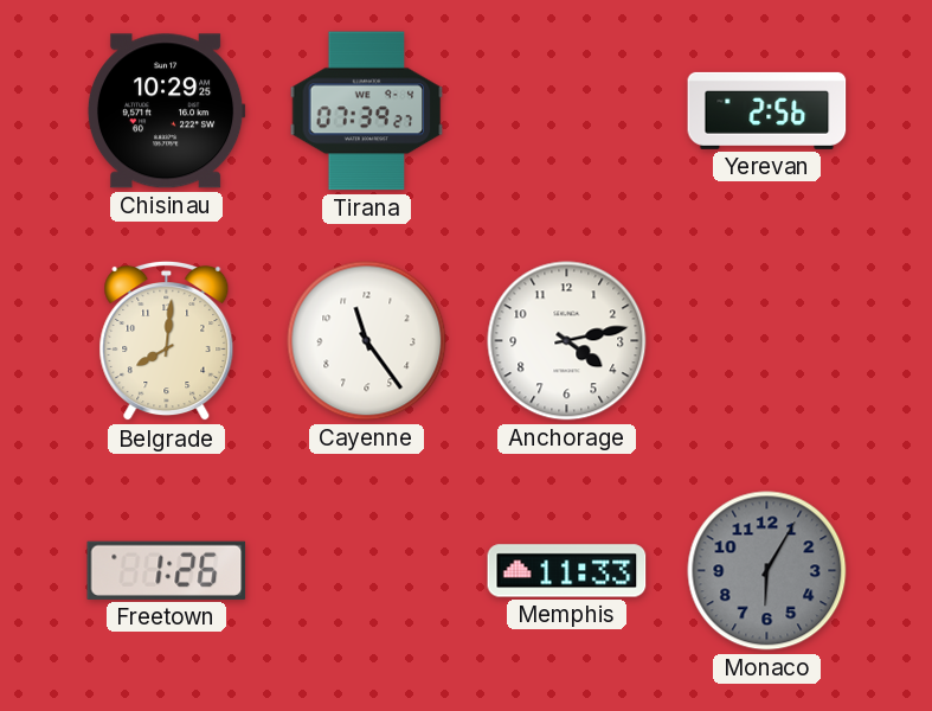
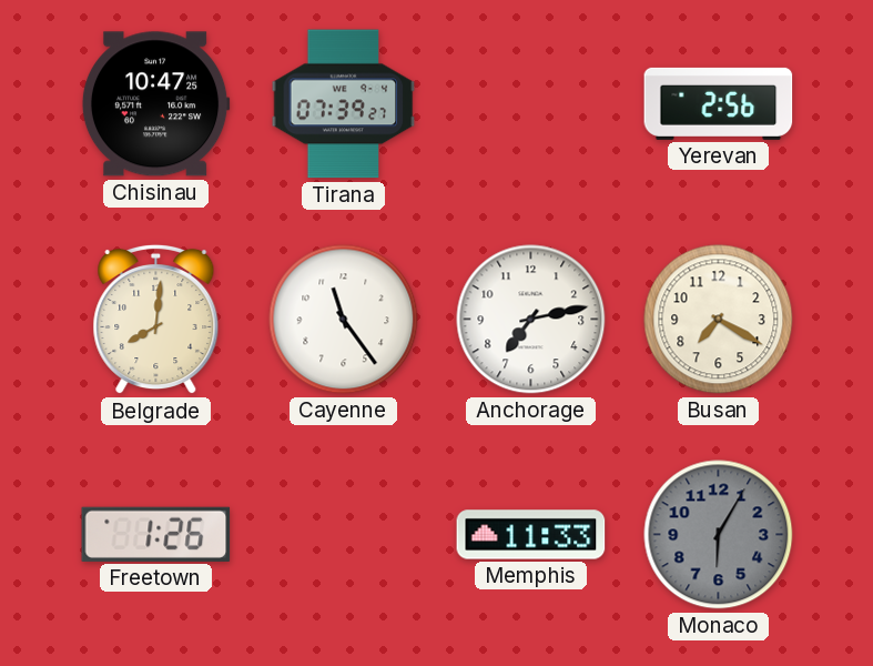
Chisinau: 10:29 -> 10:47
Anchorage: 4:13 -> 7:13
Busan: none -> 7:20
